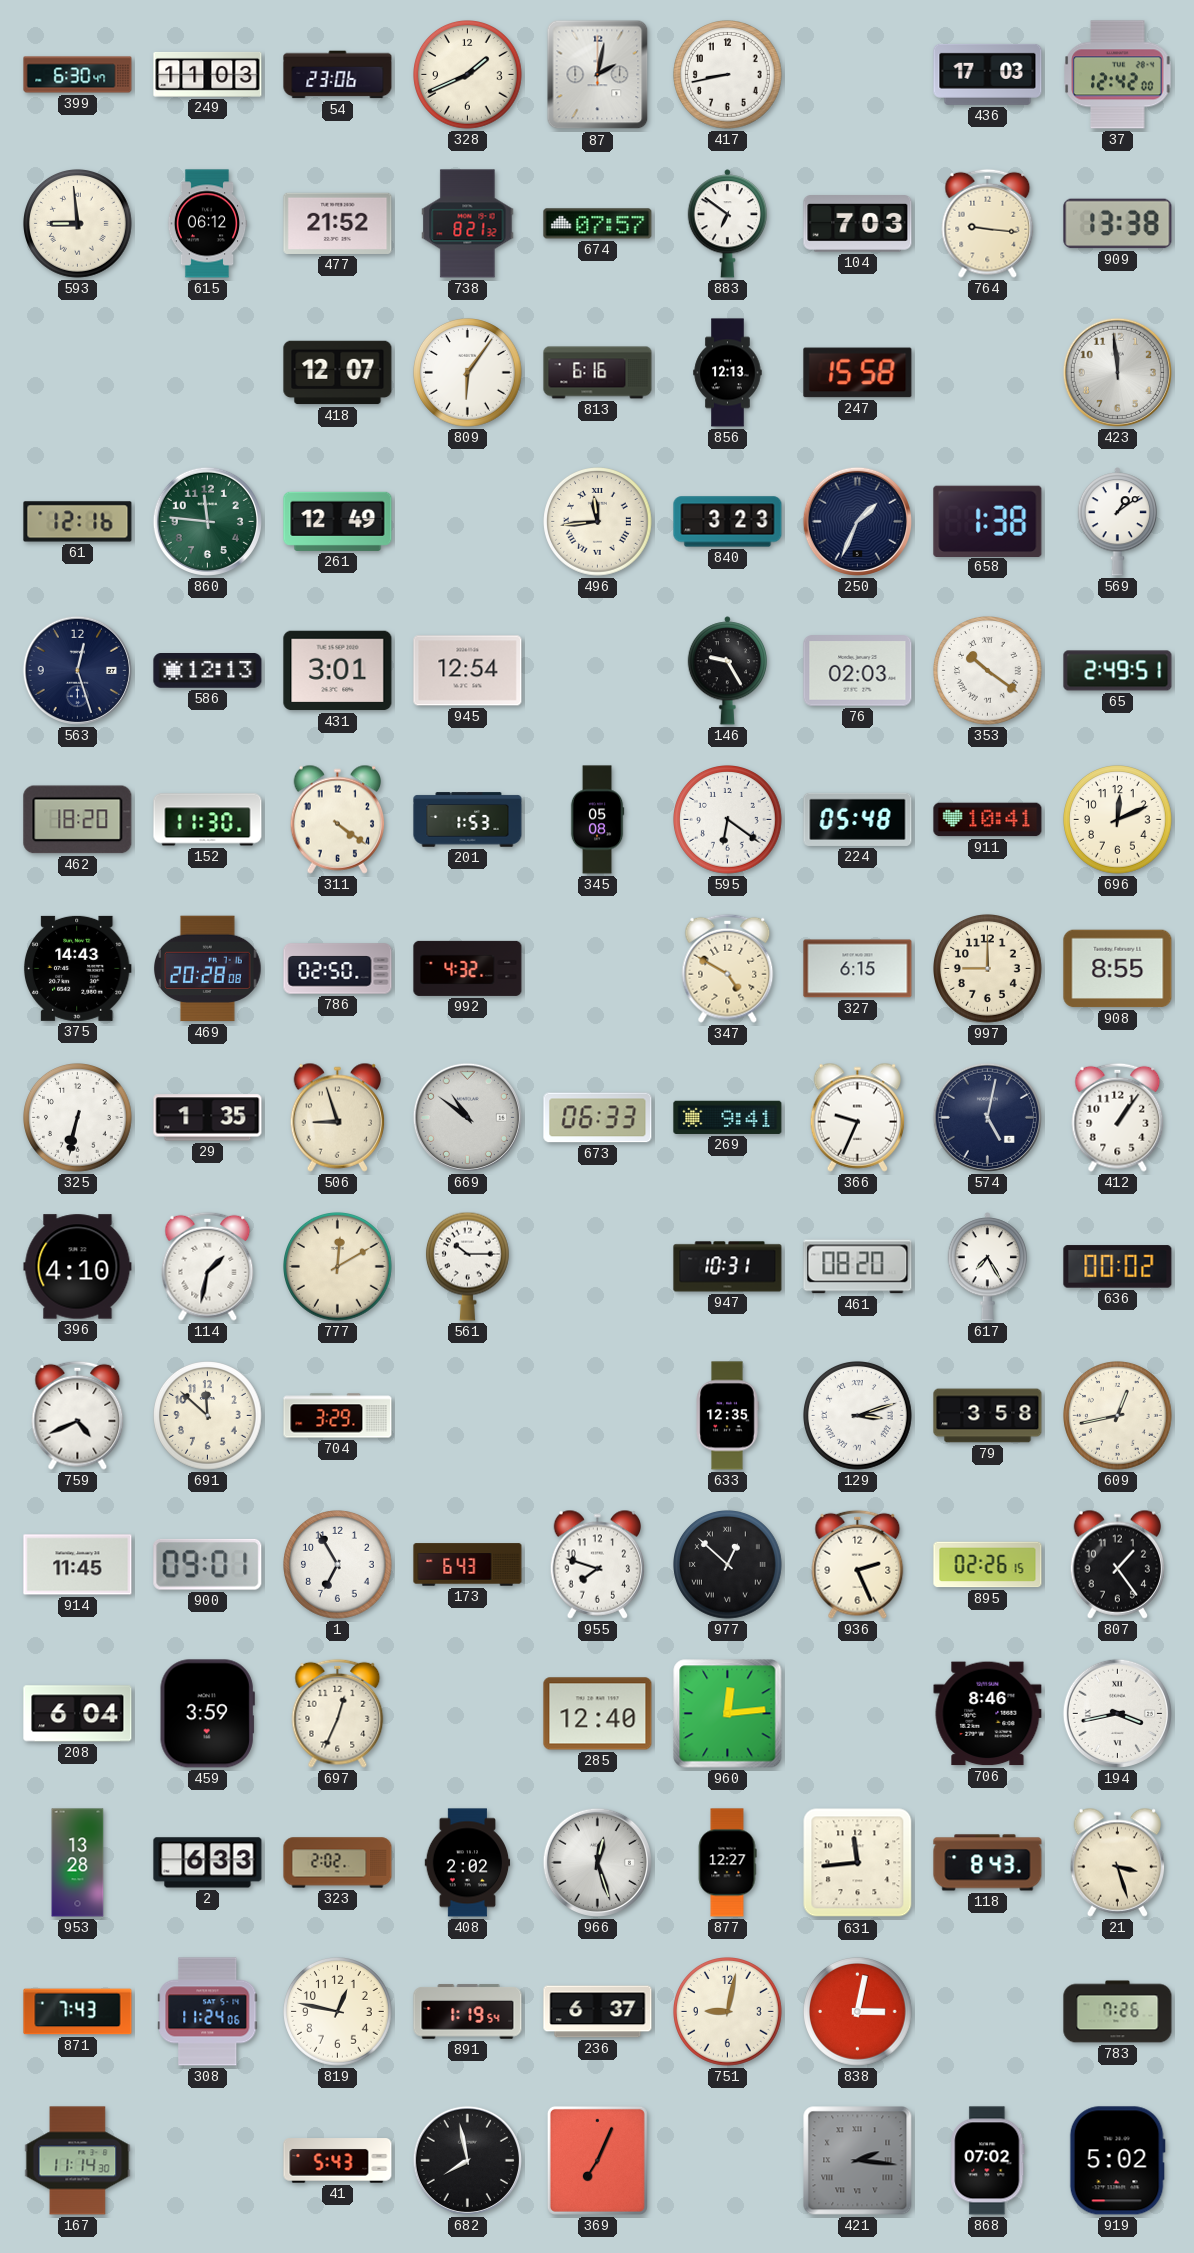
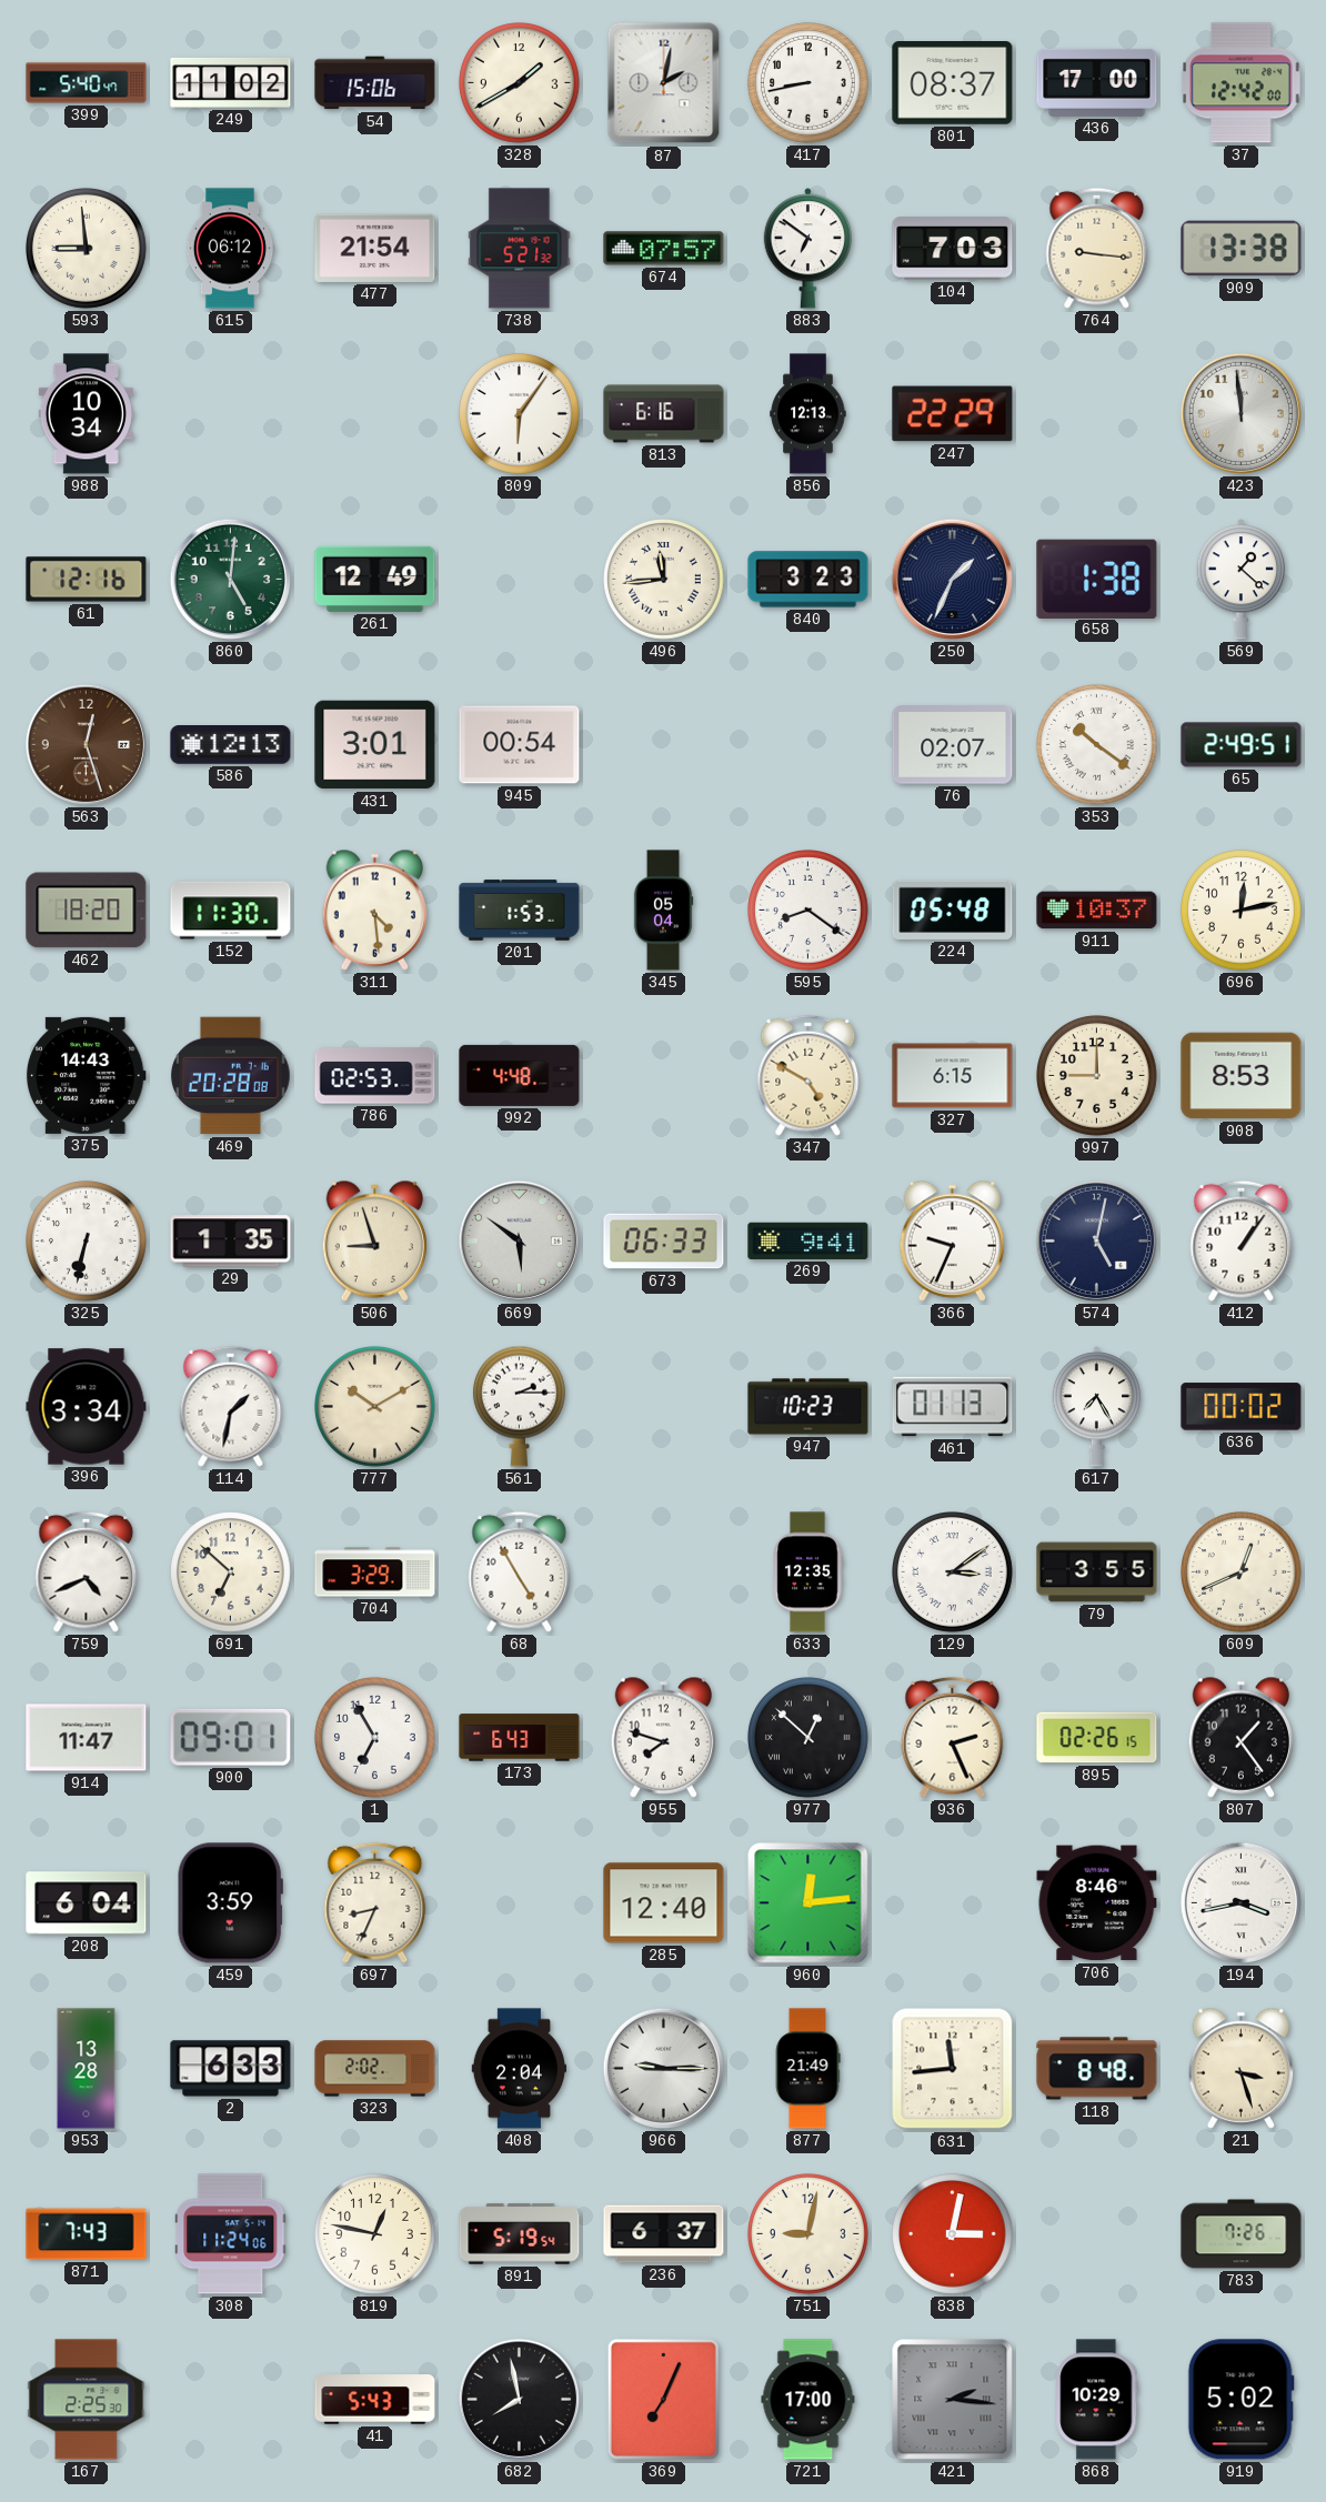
399: 6:30 -> 5:40
249: 11:03 -> 11:02
54: 23:06 -> 15:06
328: 1:41 -> 1:40
801: none -> 08:37
436: 17:03 -> 17:00
477: 21:52 -> 21:54
738: 8:21 -> 5:21
988: none -> 10:34
418: 12:07 -> none
247: 15:58 -> 22:29
860: 11:46 -> 5:01
569: 1:09 -> 1:22
563 dial: navy -> brown
945: 12:54 -> 00:54
146: 9:25 -> none
76: 02:03 -> 02:07
311: 4:21 -> 4:29
345: 05:08 -> 05:04
595: 6:21 -> 8:21
911: 10:41 -> 10:37
696: 12:11 -> 12:13
786: 02:50 -> 02:53
992: 4:32 -> 4:48
908: 8:55 -> 8:53
669: 10:51 -> 5:51
396: 4:10 -> 3:34
777: 12:10 -> 10:10
561: 10:15 -> 2:15
947: 10:31 -> 10:23
461: 08:20 -> 01:13
691: 11:52 -> 6:52
68: none -> 4:55
129: 3:12 -> 3:09
79: 3:58 -> 3:55
609: 12:43 -> 12:41
914: 11:45 -> 11:47
697: 12:34 -> 8:34
408: 2:02 -> 2:04
966: 12:27 -> 9:15
877: 12:27 -> 21:49
118: 8:43 -> 8:48
891: 1:19 -> 5:19
167: 11:14 -> 2:25
721: none -> 17:00
868: 07:02 -> 10:29
